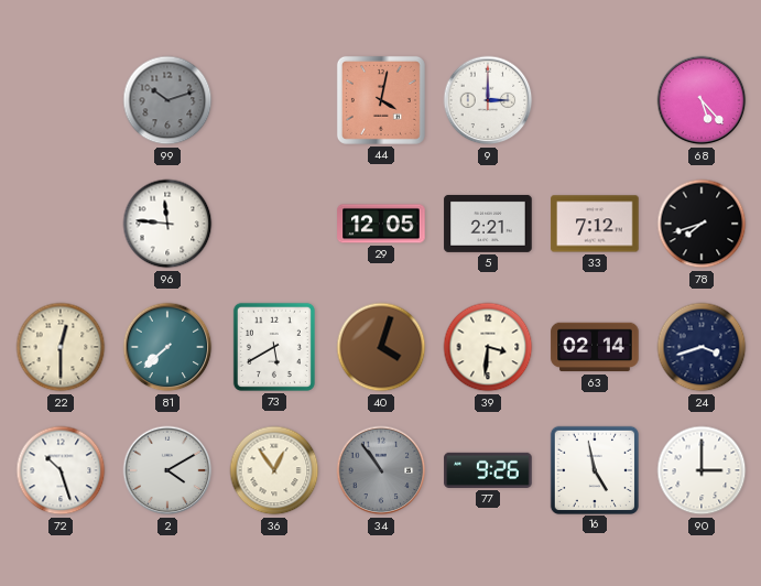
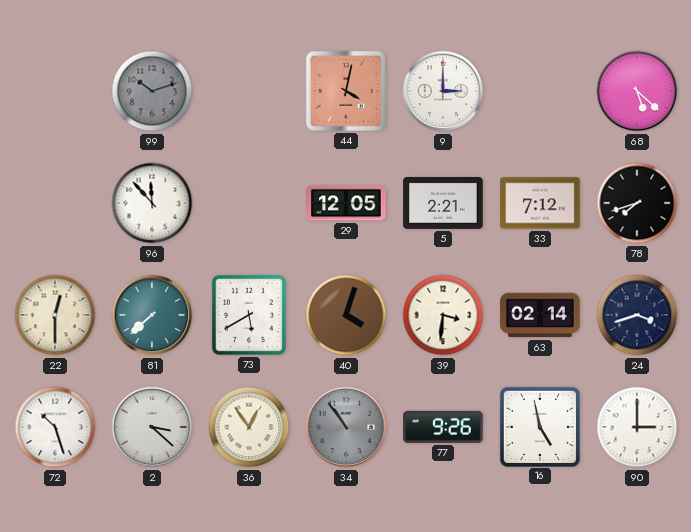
68: 5:23 -> 5:22
96: 11:46 -> 11:53
2: 4:10 -> 3:22
